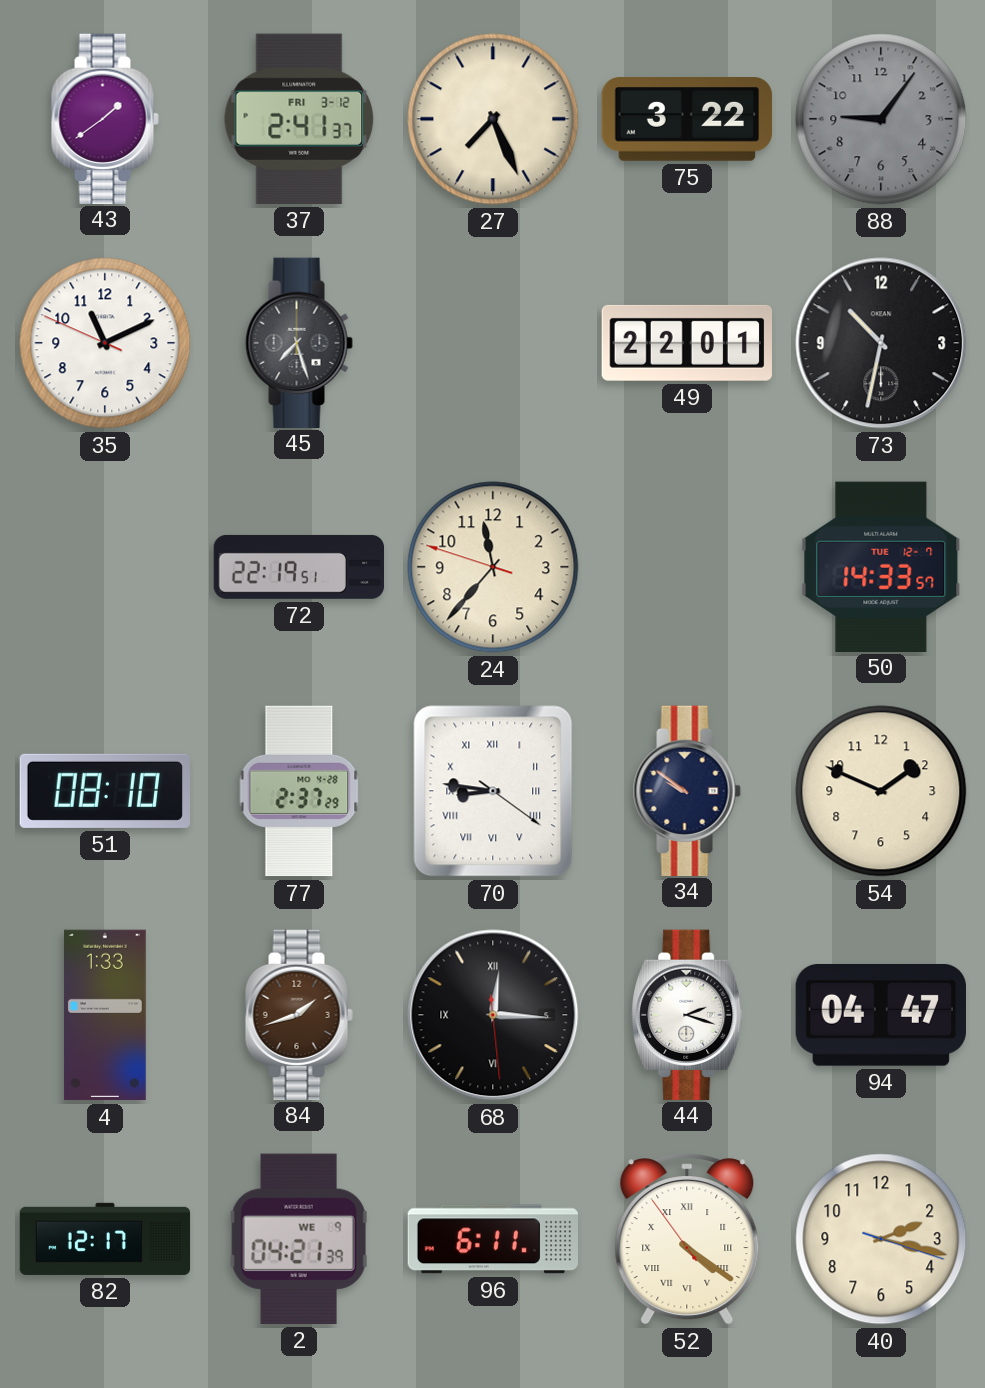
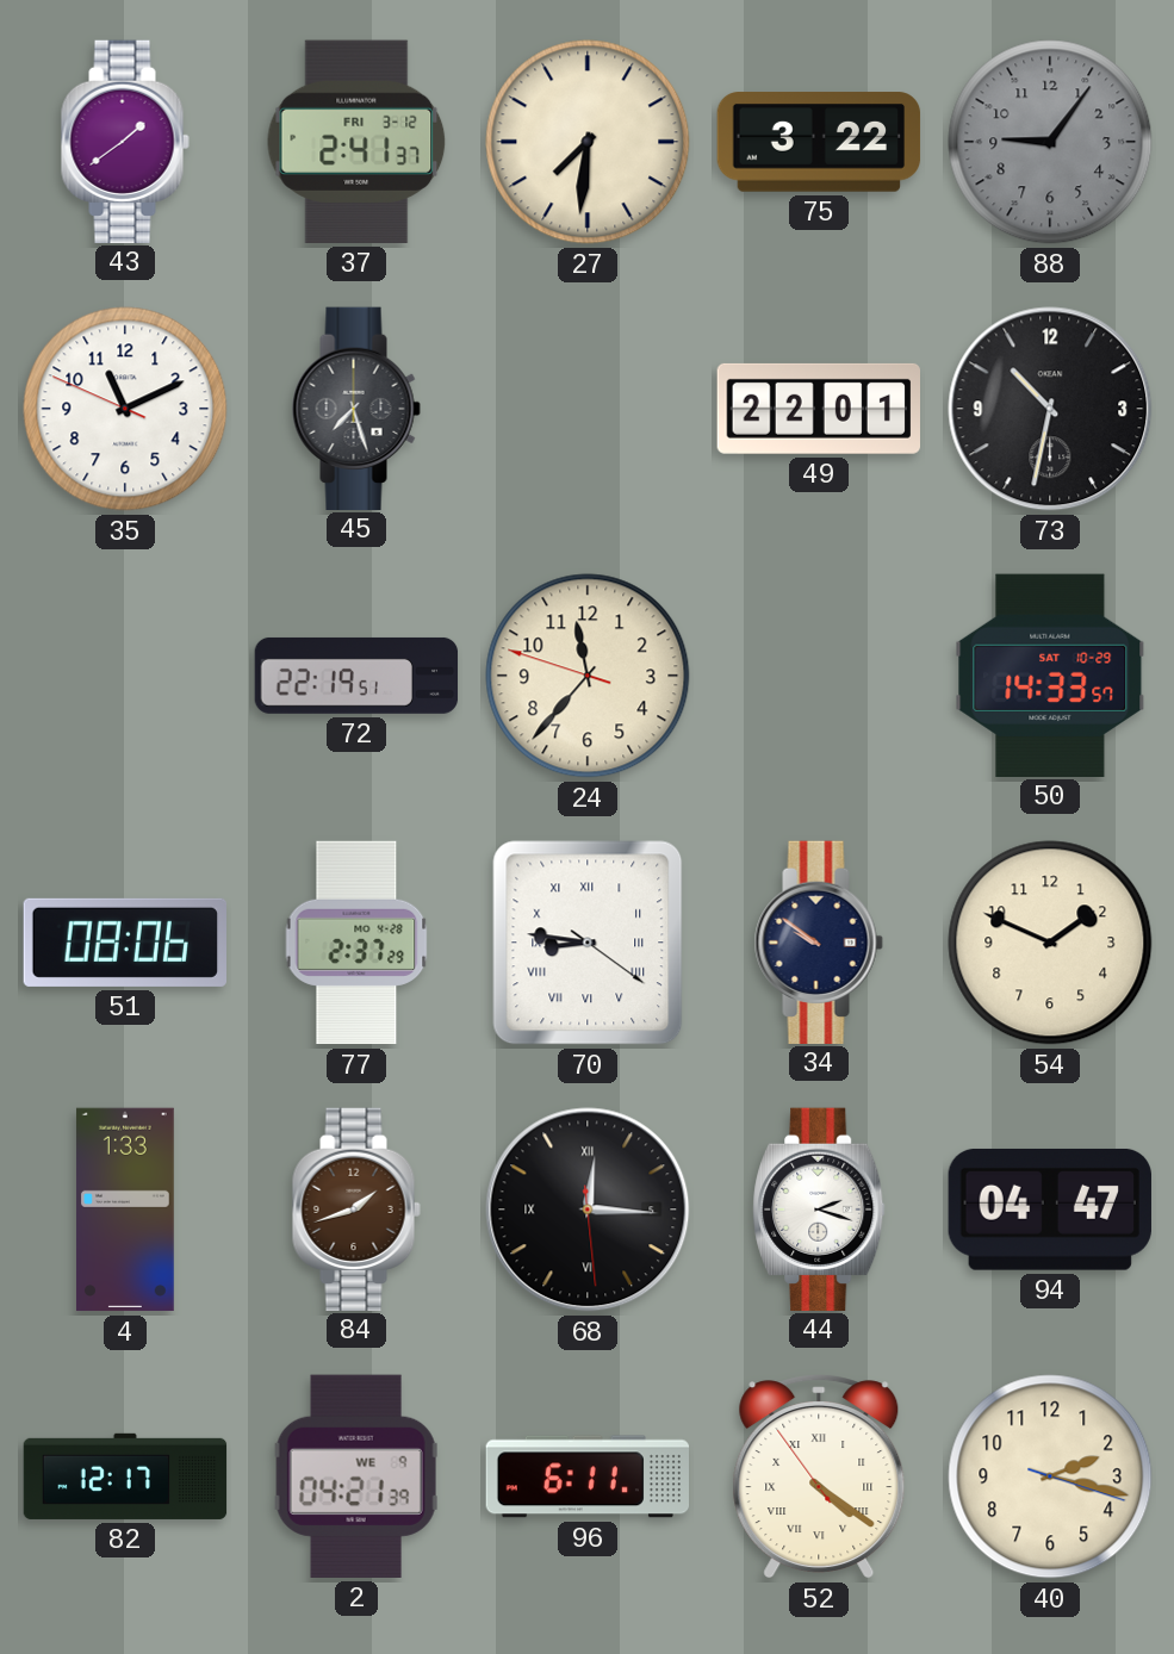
27: 7:26 -> 7:31
50 date: TUE 12-7 -> SAT 10-29
51: 08:10 -> 08:06
